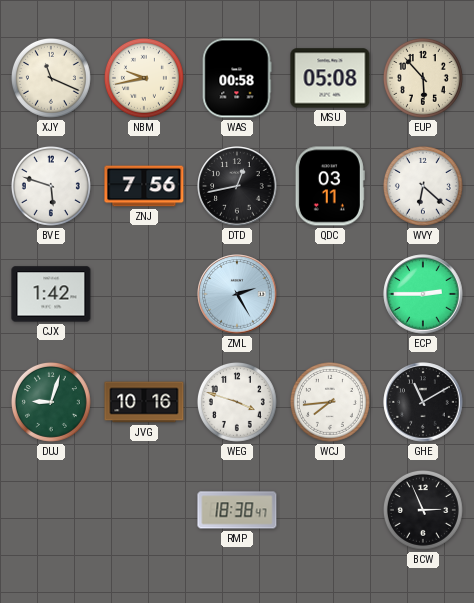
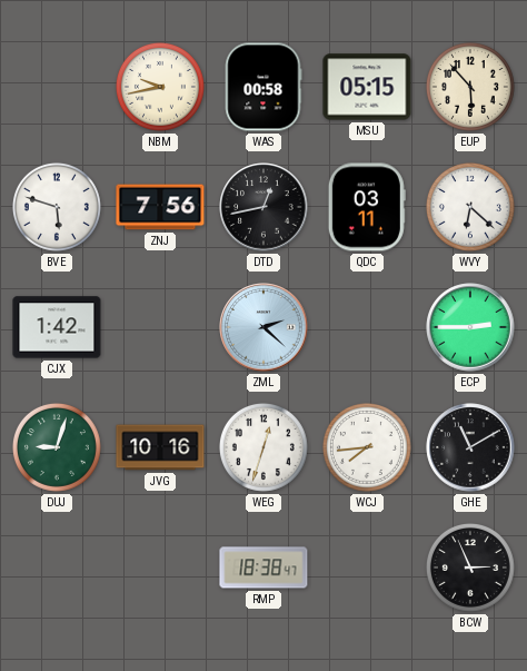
XJY: 11:19 -> none
MSU: 05:08 -> 05:15
ZML: 2:25 -> 2:22
WEG: 3:48 -> 12:33
